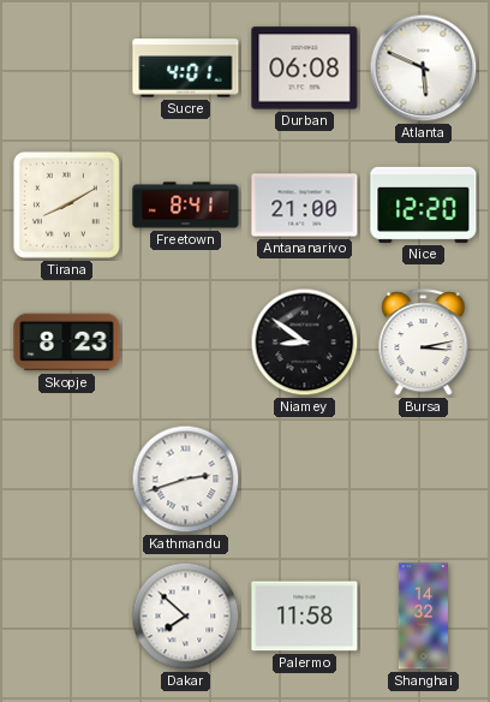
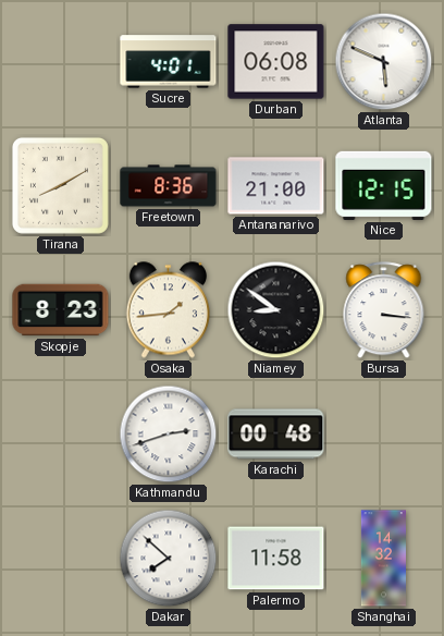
Freetown: 8:41 -> 8:36
Nice: 12:20 -> 12:15
Osaka: none -> 1:44
Bursa: 3:13 -> 3:16
Karachi: none -> 00:48
